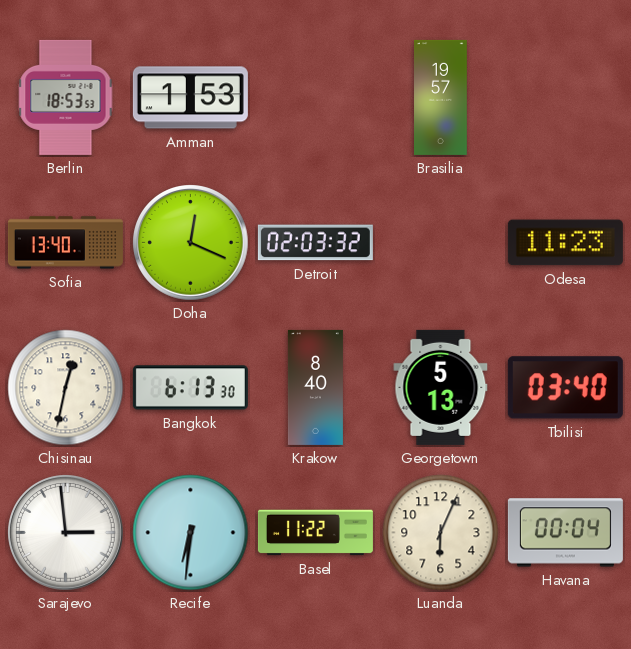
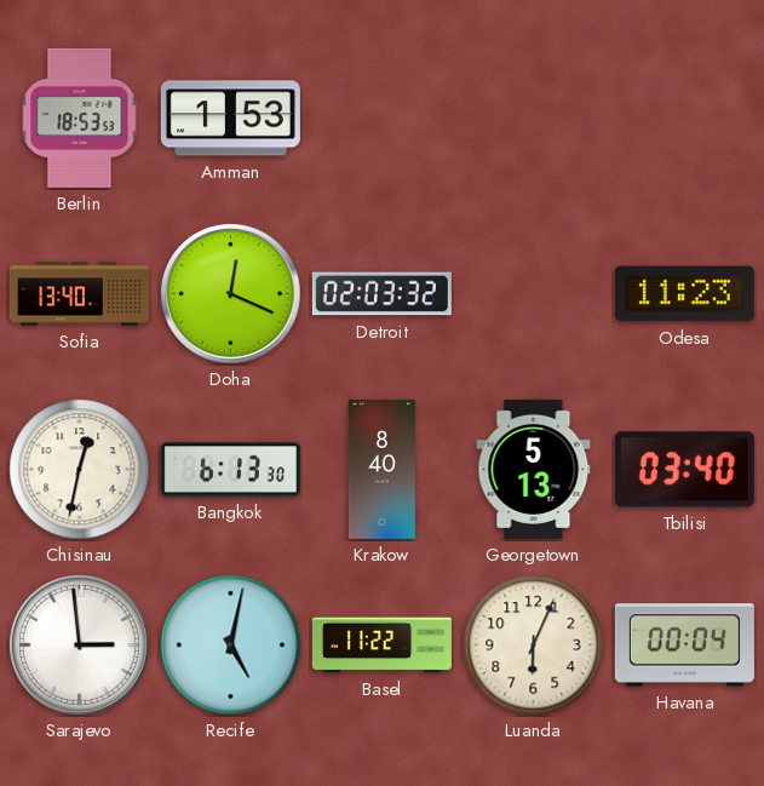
Brasilia: 19:57 -> none
Recife: 6:31 -> 5:02
